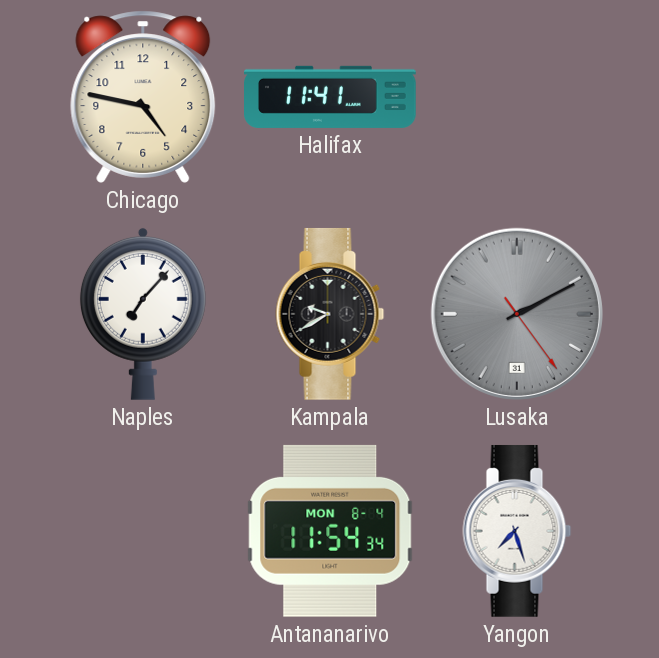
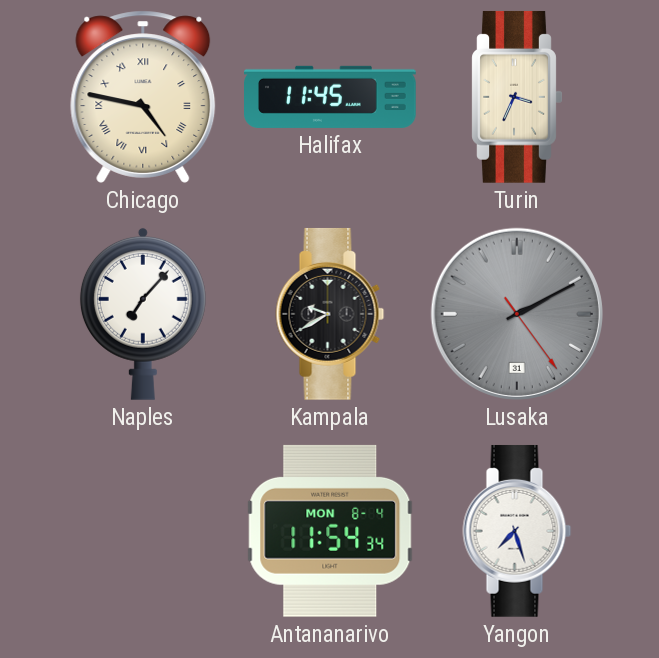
Chicago numerals: Arabic -> Roman
Halifax: 11:41 -> 11:45
Turin: none -> 3:34
